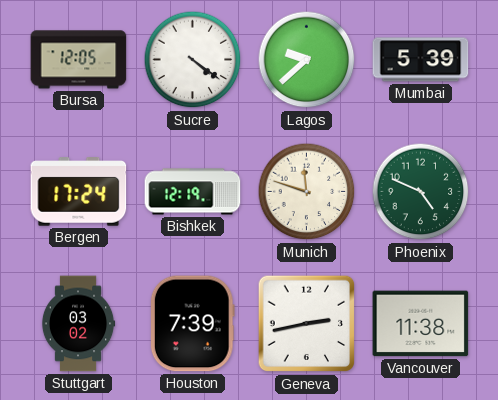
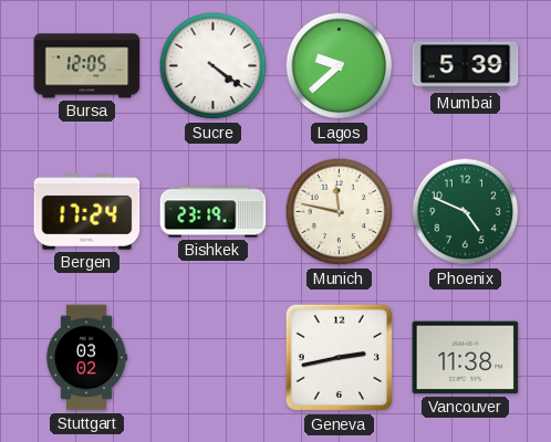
Bishkek: 12:19 -> 23:19
Munich: 11:48 -> 11:47
Houston: 7:39 -> none
